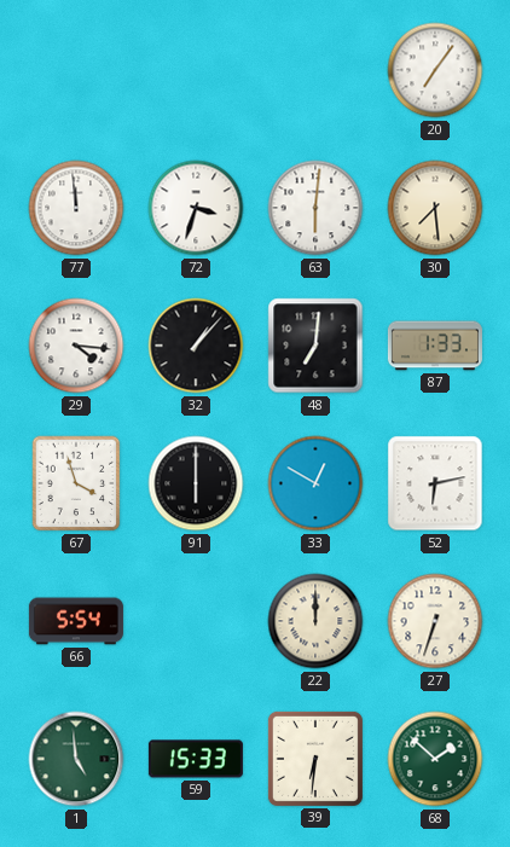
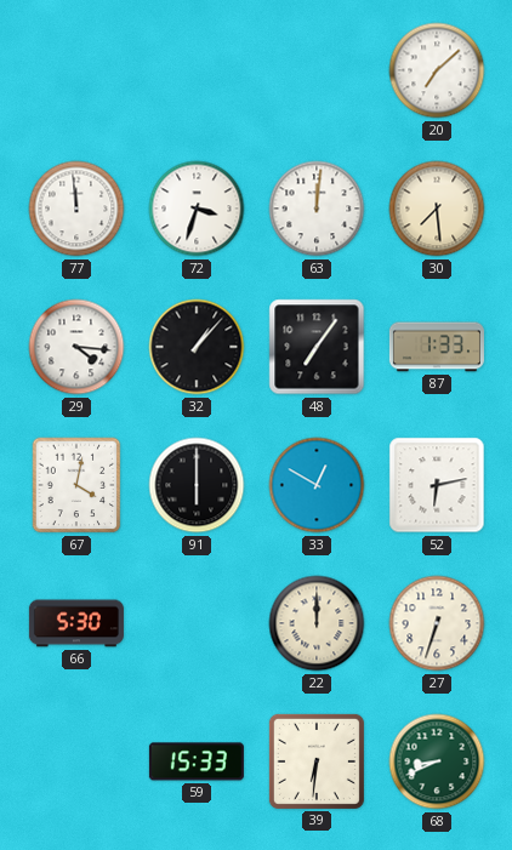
20: 7:06 -> 7:08
63: 6:01 -> 12:01
48: 7:01 -> 7:06
67: 3:57 -> 4:02
66: 5:54 -> 5:30
1: 4:59 -> none
68: 1:52 -> 8:41
